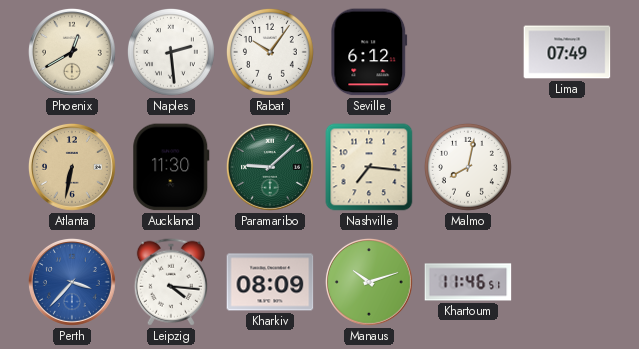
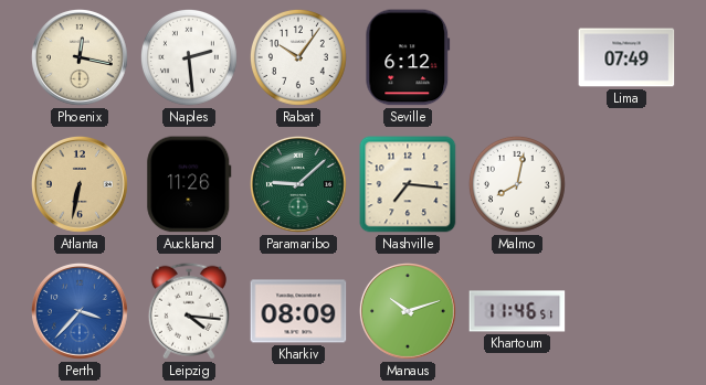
Phoenix: 12:40 -> 12:17
Auckland: 11:30 -> 11:26
